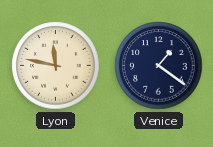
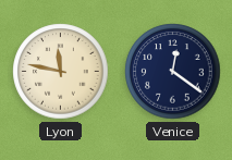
Venice: 1:21 -> 12:21
